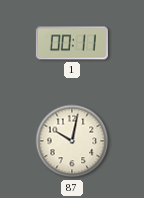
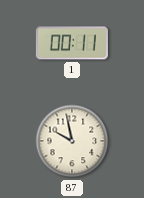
87: 10:02 -> 9:58
